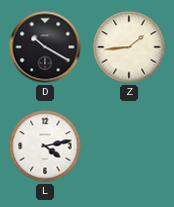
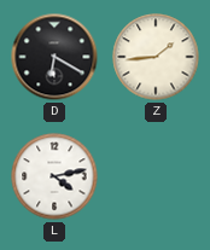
D: 10:20 -> 6:20
